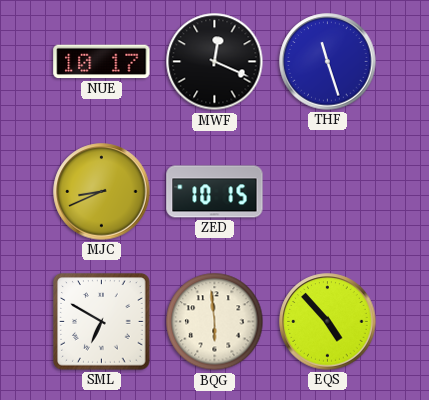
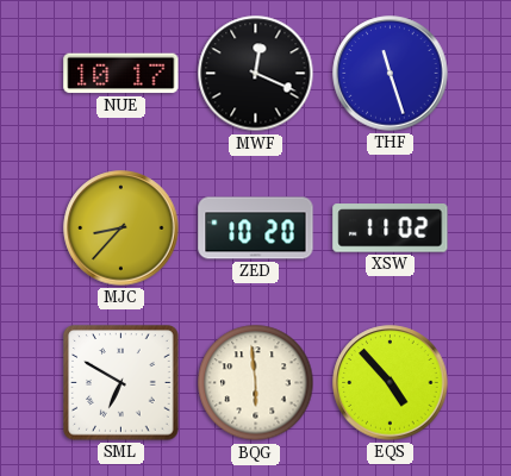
MJC: 8:41 -> 8:37
ZED: 10:15 -> 10:20
XSW: none -> 11:02
